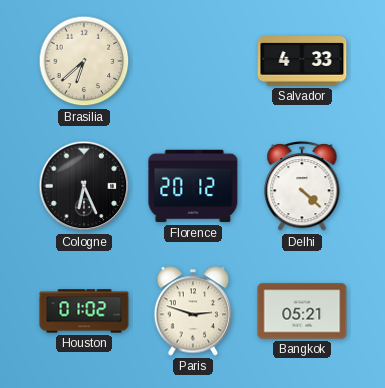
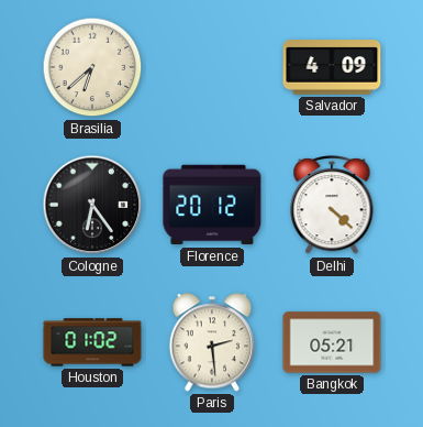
Salvador: 4:33 -> 4:09
Cologne: 6:26 -> 6:24
Paris: 2:48 -> 2:29
